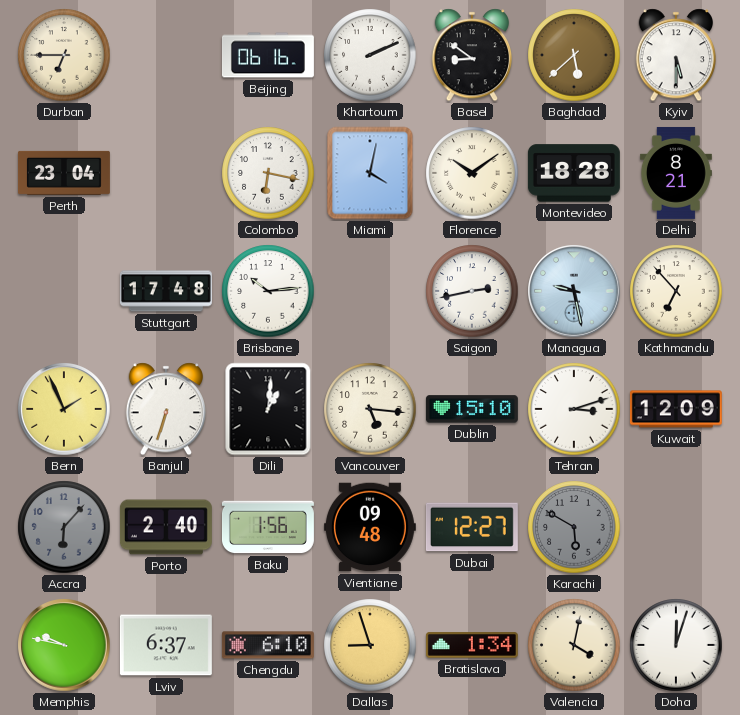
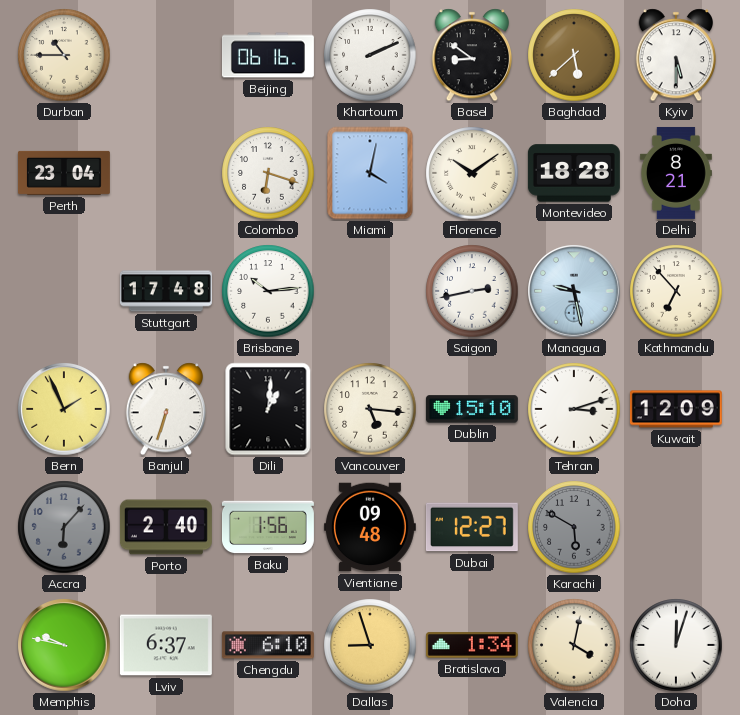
Durban: 6:45 -> 10:45
Colombo: 6:17 -> 6:18
